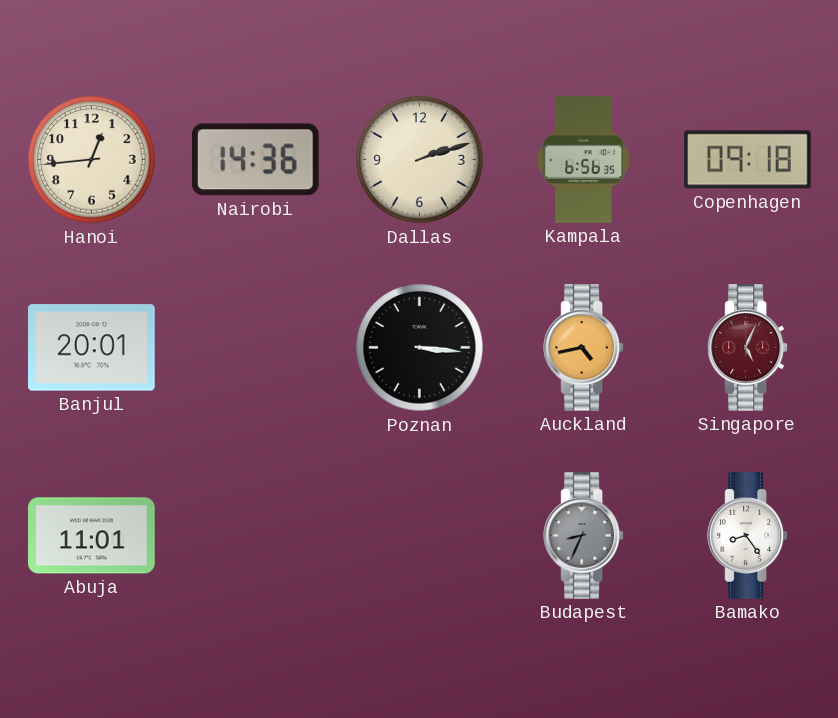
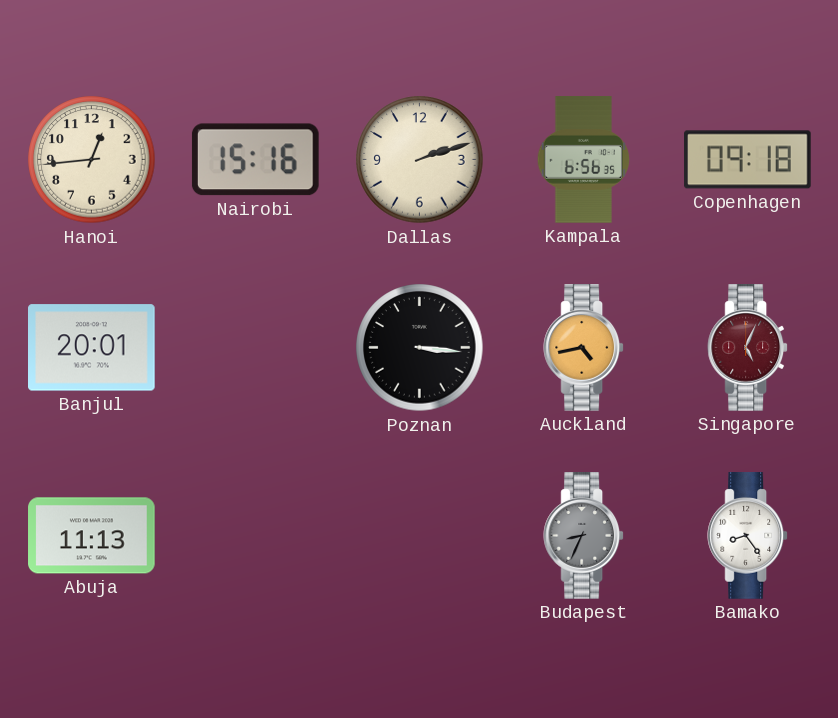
Nairobi: 14:36 -> 15:16
Abuja: 11:01 -> 11:13
